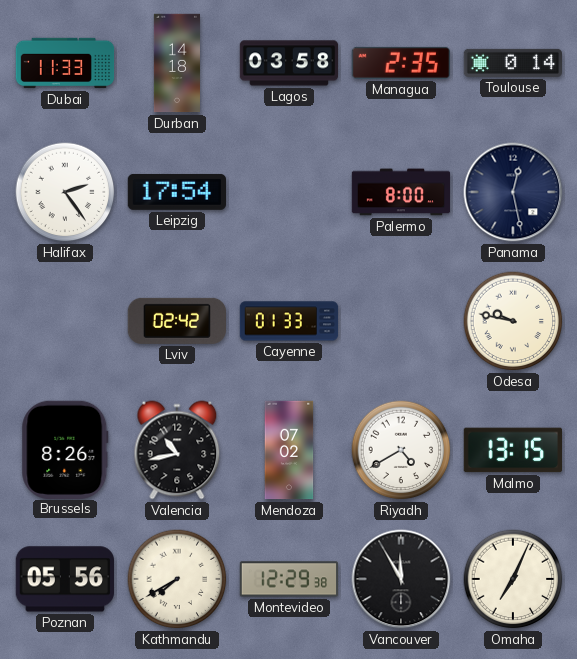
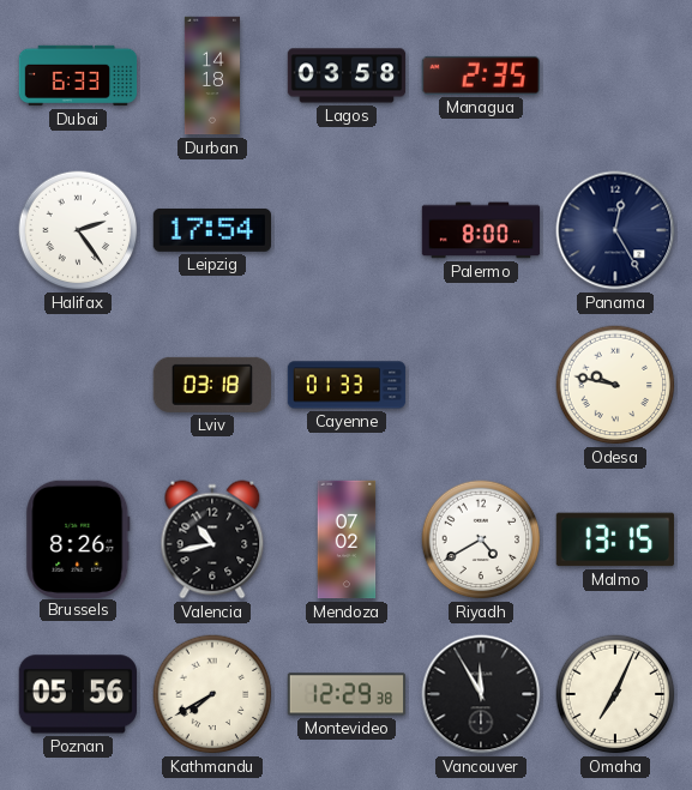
Dubai: 11:33 -> 6:33
Toulouse: 0:14 -> none
Panama: 12:28 -> 12:25
Lviv: 02:42 -> 03:18
